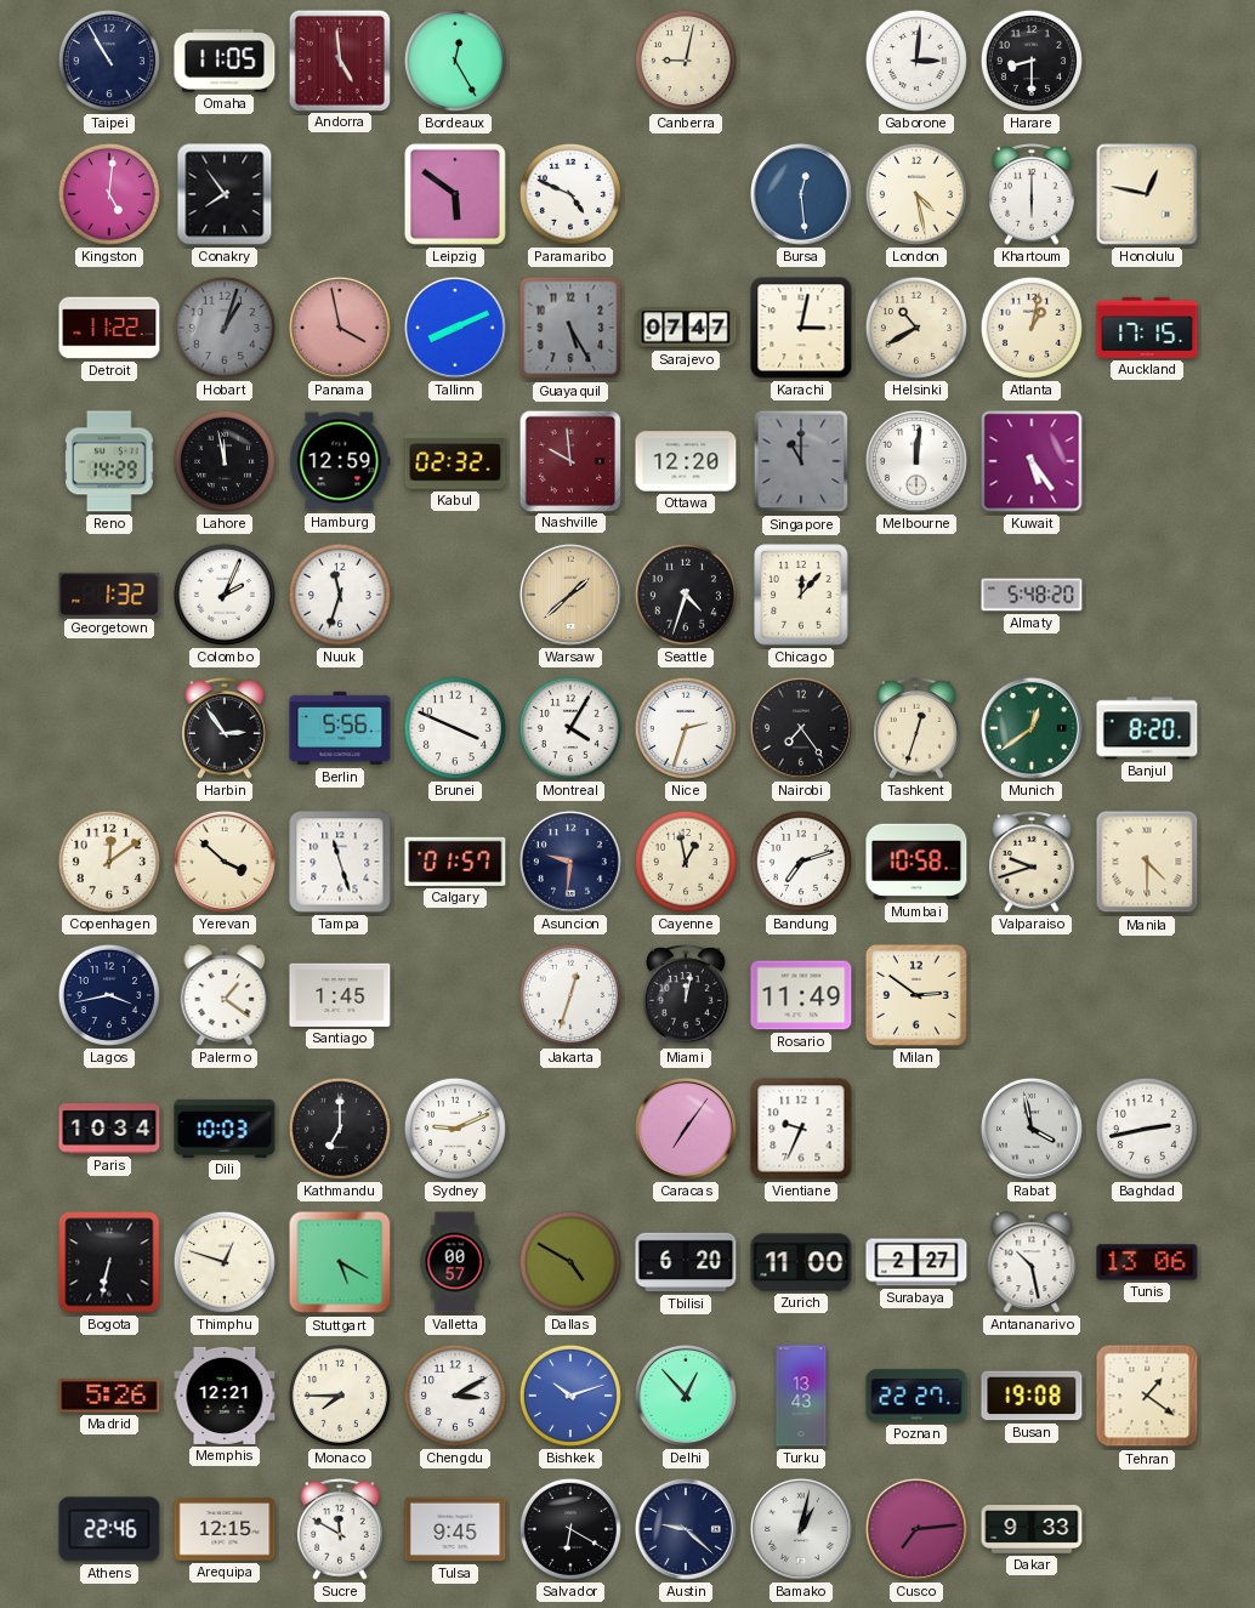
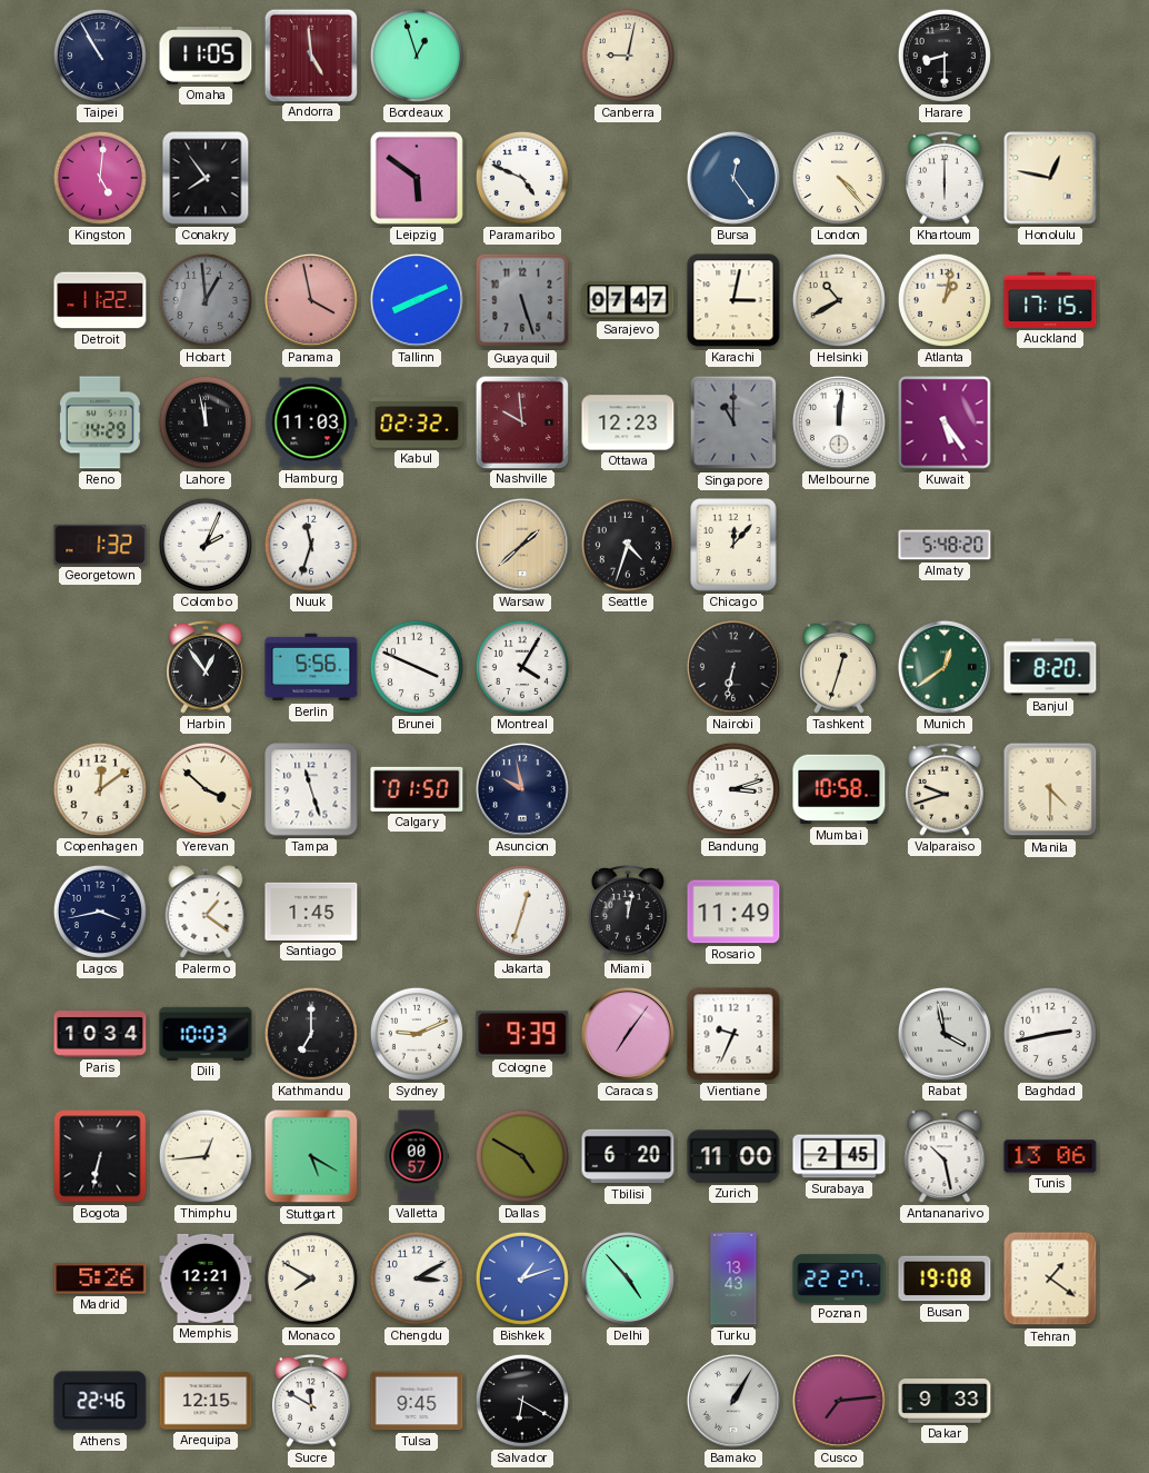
Bordeaux: 12:25 -> 12:57
Gaborone: 3:01 -> none
Bursa: 12:29 -> 12:24
London: 4:28 -> 4:23
Hobart: 1:03 -> 12:59
Guayaquil: 5:25 -> 5:27
Hamburg: 12:59 -> 11:03
Ottawa: 12:20 -> 12:23
Harbin: 2:54 -> 12:54
Nice: 2:33 -> none
Nairobi: 7:24 -> 6:32
Calgary: 01:57 -> 01:50
Asuncion: 9:31 -> 9:58
Cayenne: 12:58 -> none
Bandung: 7:12 -> 3:12
Milan: 2:51 -> none
Cologne: none -> 9:39
Thimphu: 12:48 -> 12:44
Surabaya: 2:27 -> 2:45
Monaco: 7:45 -> 7:50
Bishkek: 10:12 -> 1:12
Delhi: 12:53 -> 4:53
Austin: 9:22 -> none
Bamako: 1:02 -> 1:05
